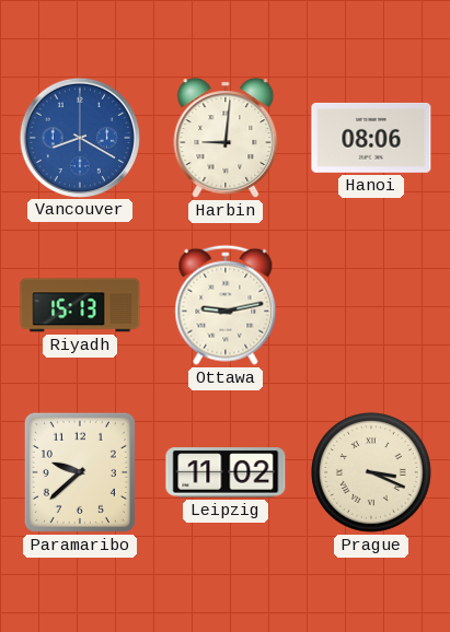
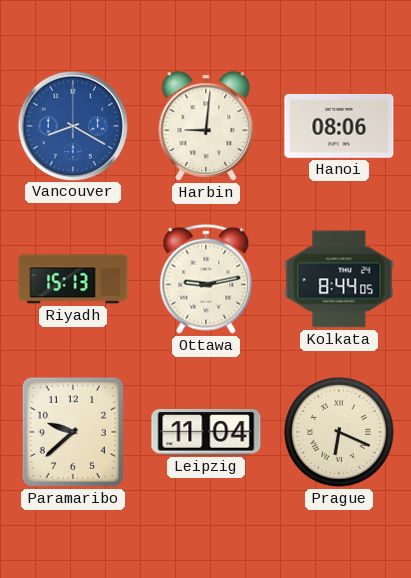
Kolkata: none -> 8:44
Leipzig: 11:02 -> 11:04
Prague: 3:19 -> 6:19
